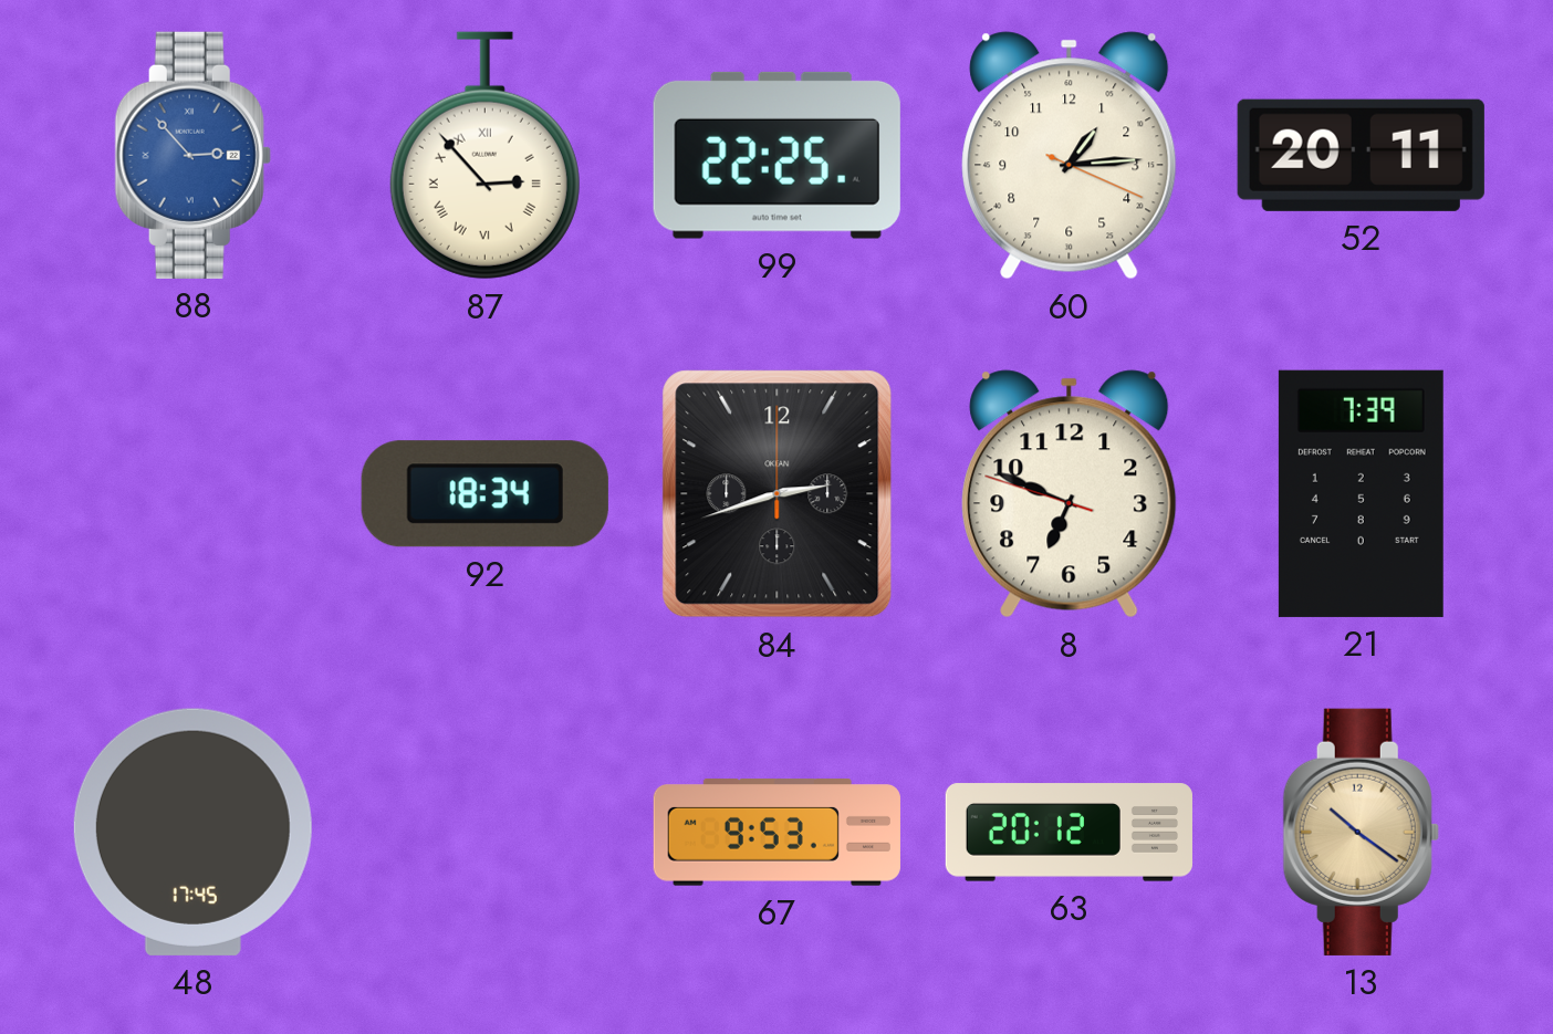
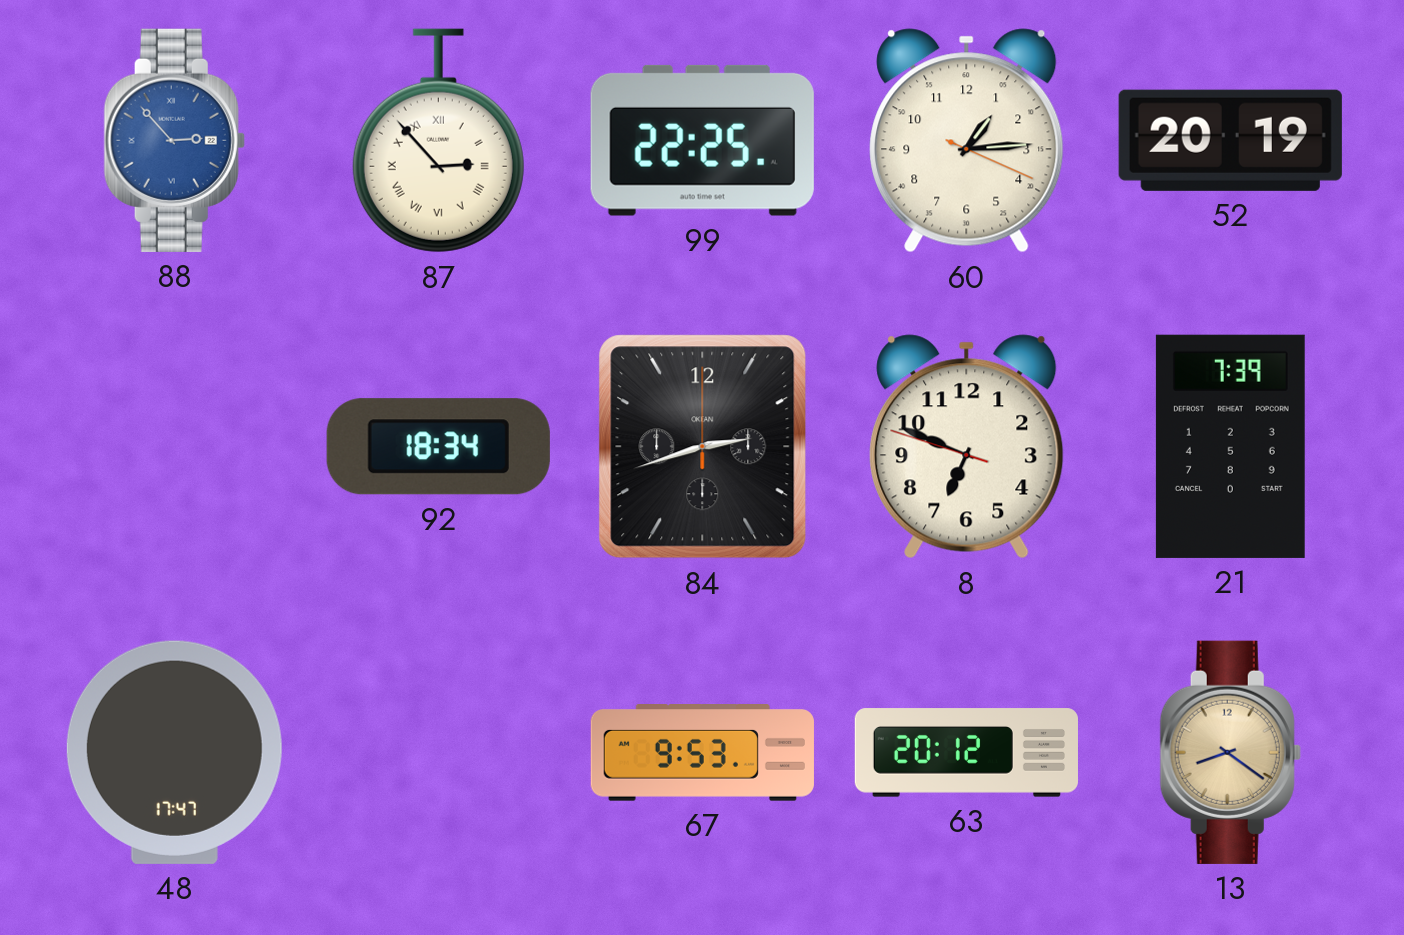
52: 20:11 -> 20:19
48: 17:45 -> 17:47
13: 10:21 -> 8:21
